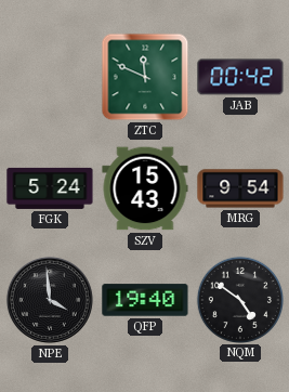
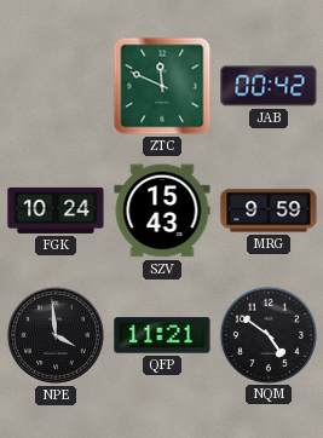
FGK: 5:24 -> 10:24
MRG: 9:54 -> 9:59
QFP: 19:40 -> 11:21
